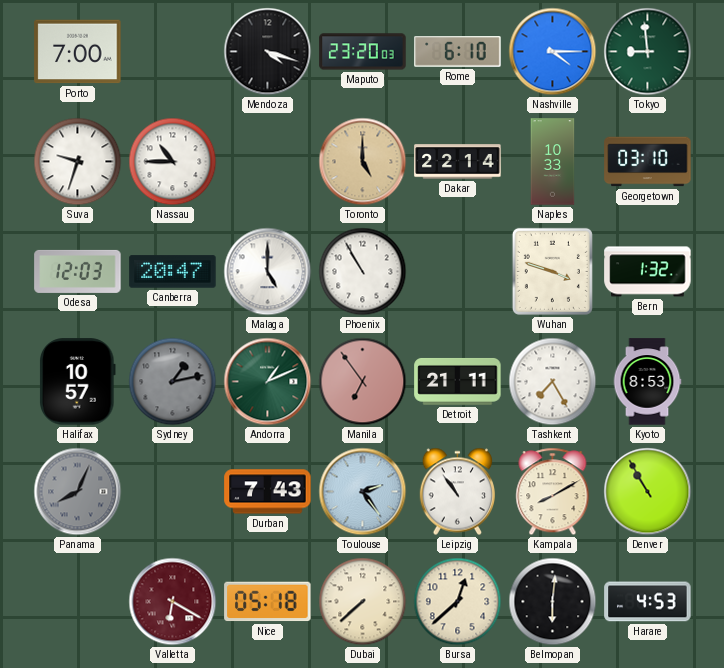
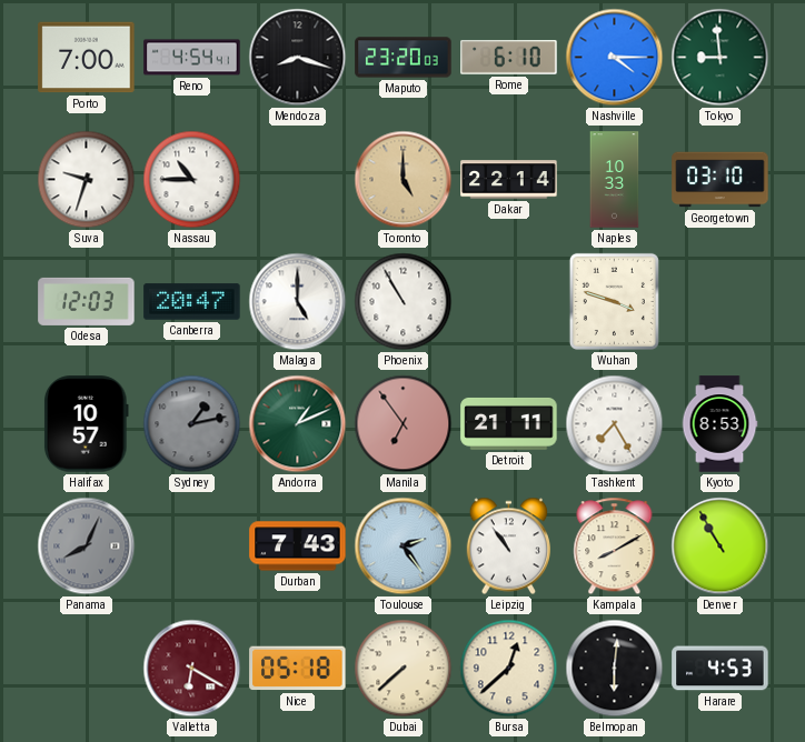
Reno: none -> 4:54
Mendoza: 4:18 -> 8:18
Bern: 1:32 -> none
